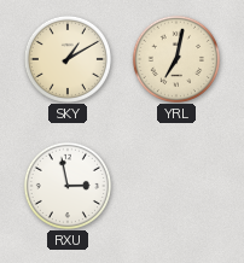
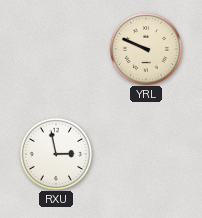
SKY: 1:10 -> none
YRL: 7:02 -> 9:49
